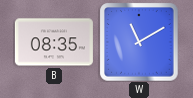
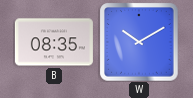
W: 11:10 -> 10:10
